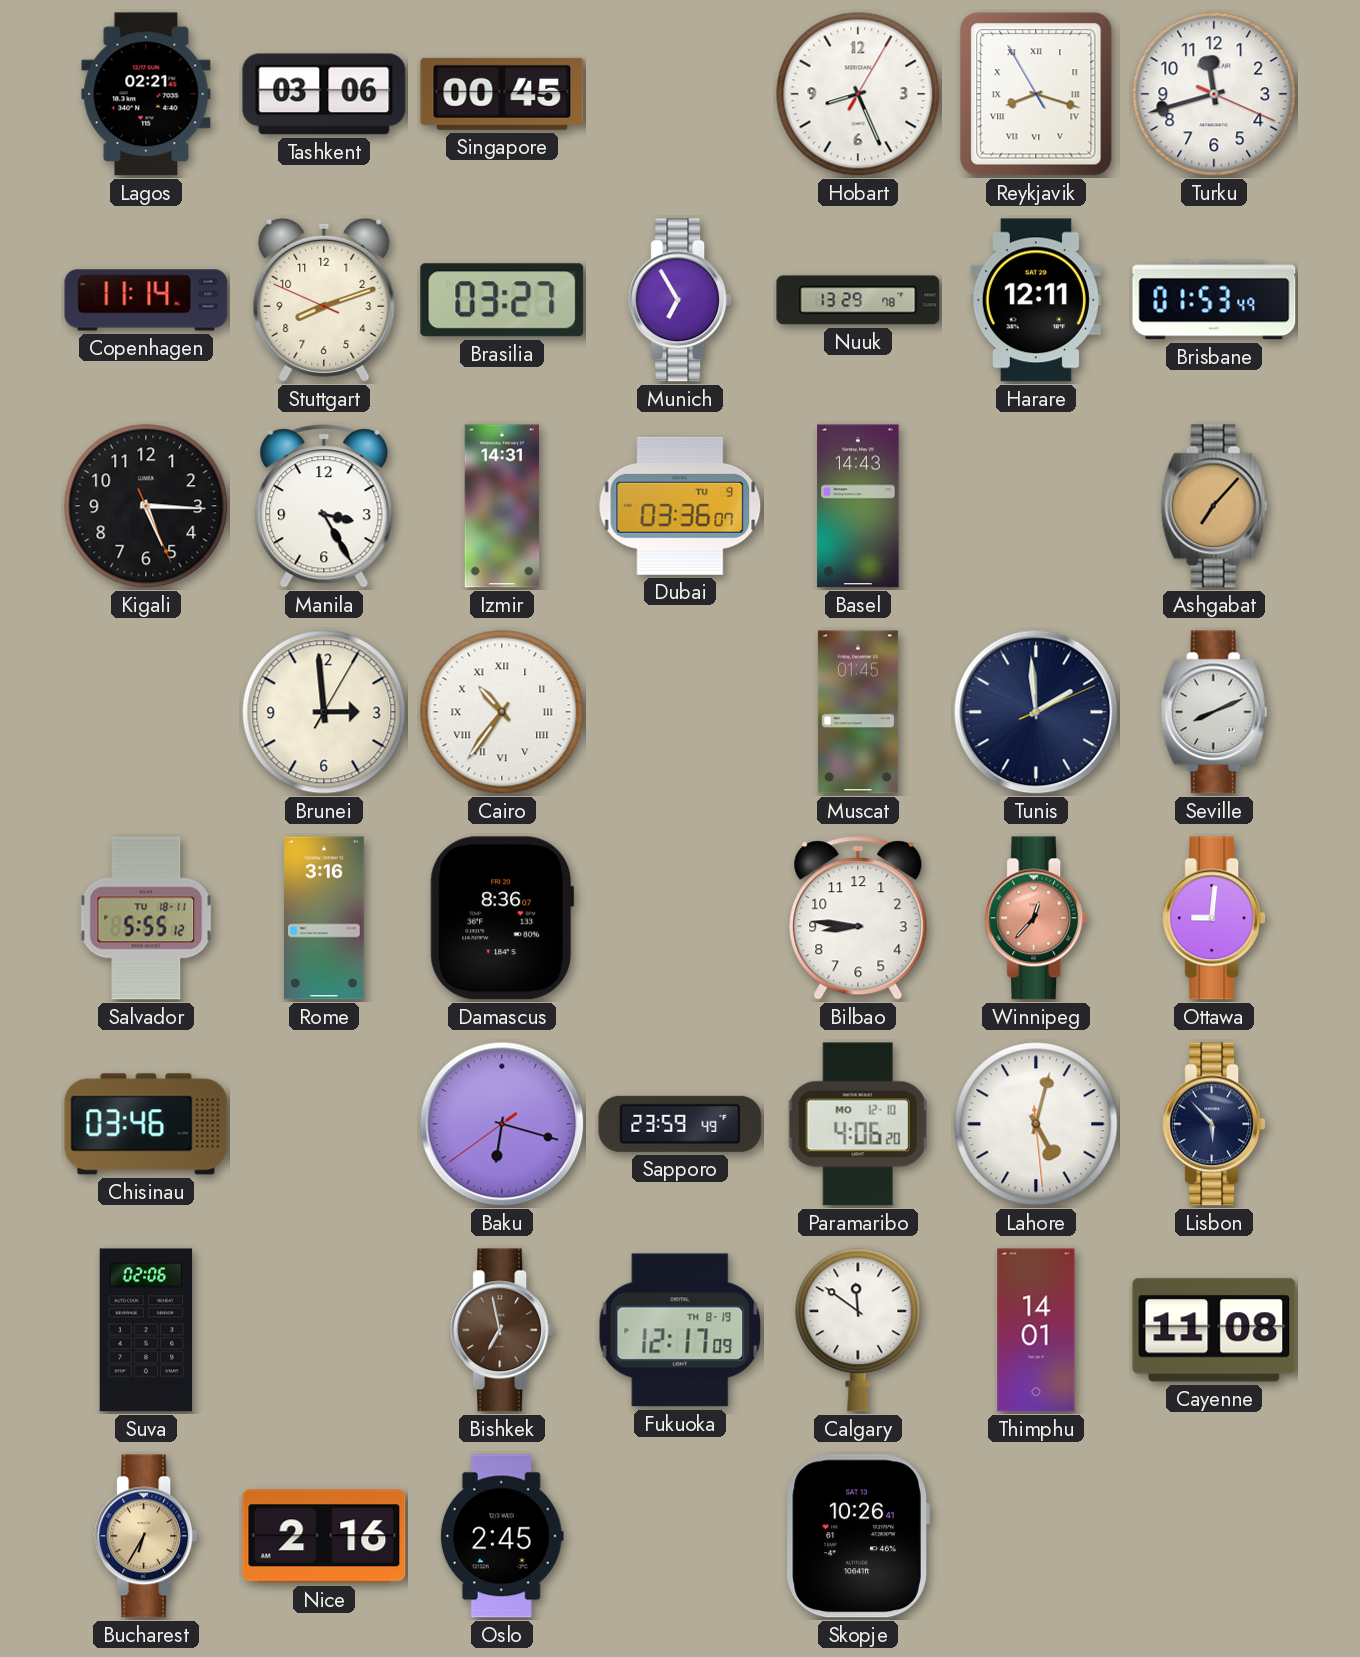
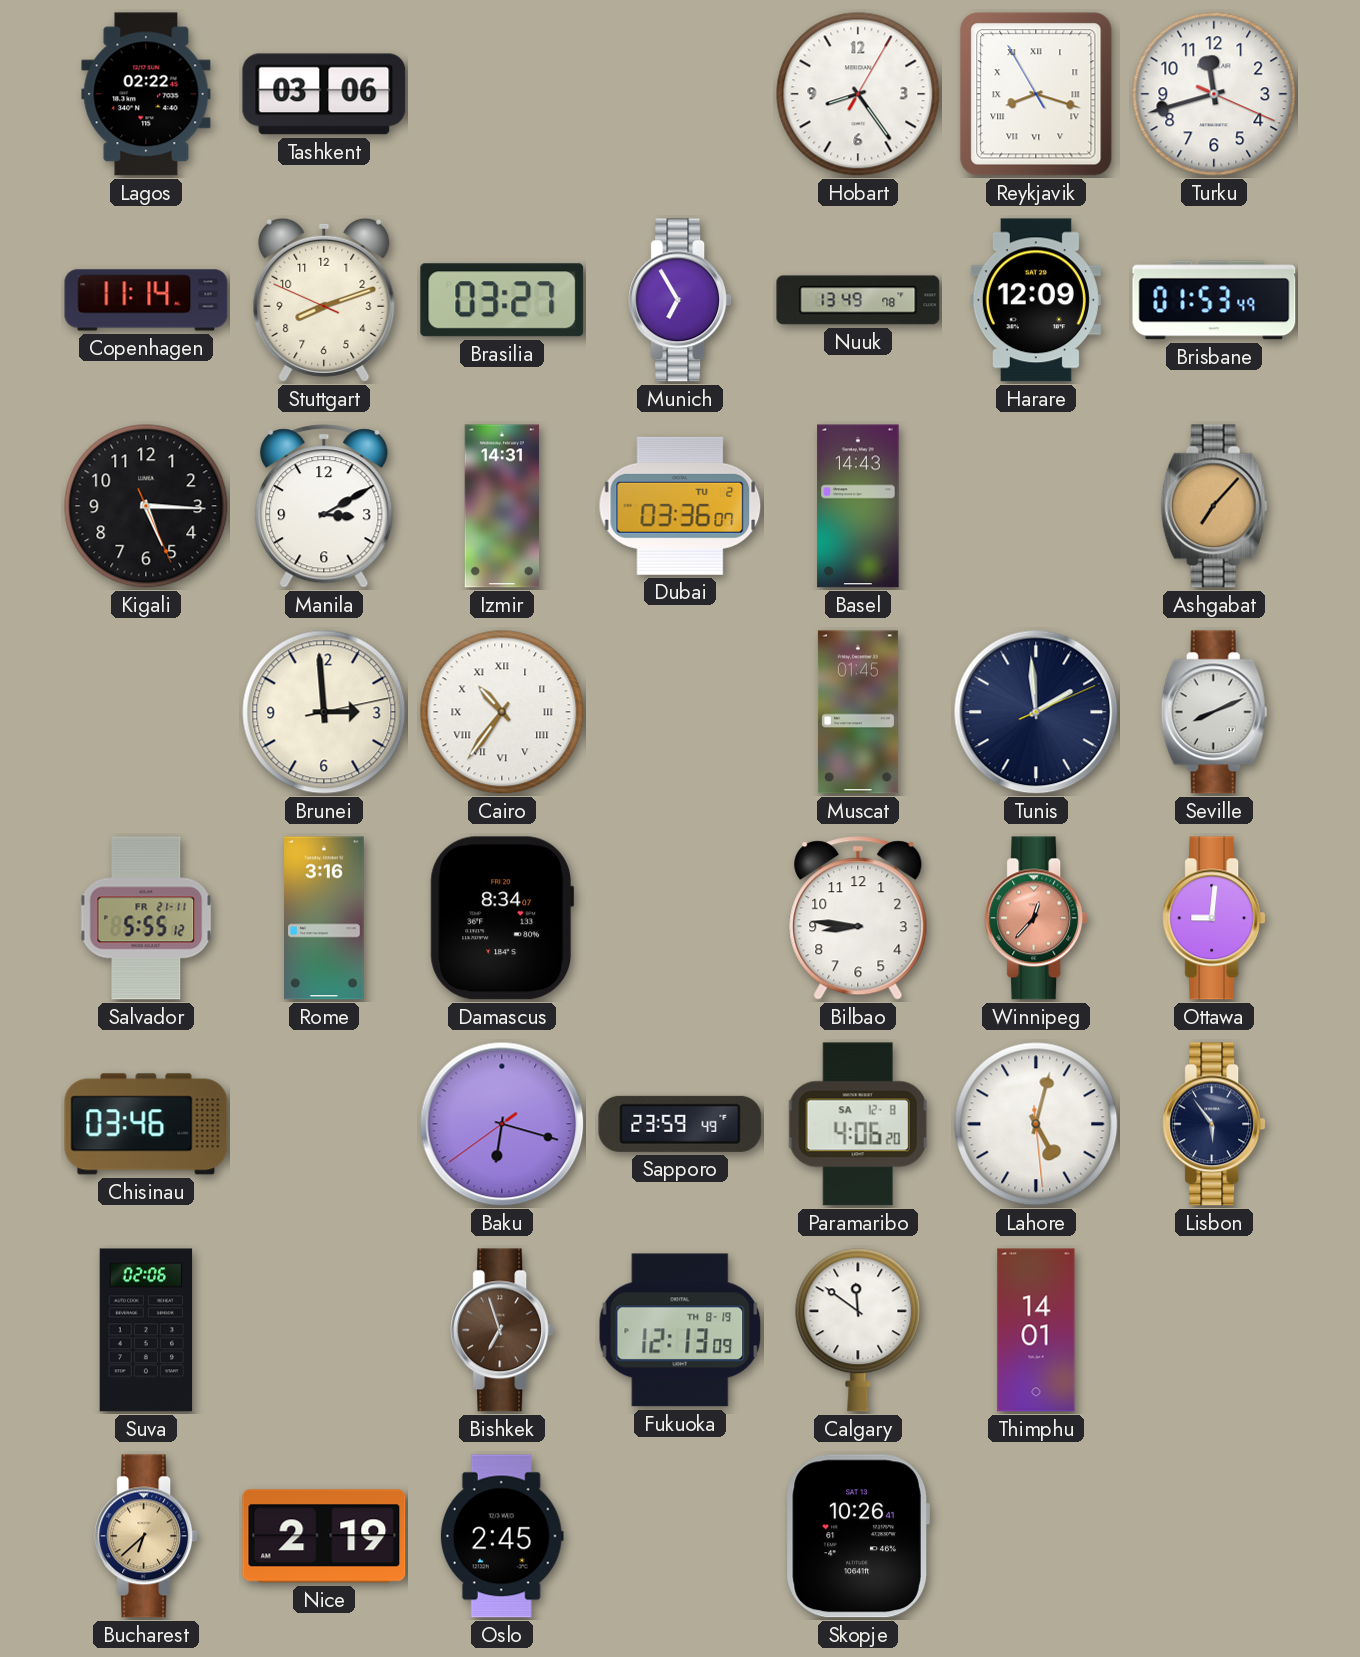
Lagos: 02:21 -> 02:22
Singapore: 00:45 -> none
Hobart: 8:26 -> 8:24
Nuuk: 13:29 -> 13:49
Harare: 12:11 -> 12:09
Manila: 3:25 -> 3:10
Dubai date: TU 9 -> TU 2
Brunei: 2:59:05 -> 2:59:13
Salvador date: TU 18-11 -> FR 21-11
Damascus: 8:36 -> 8:34
Paramaribo date: MO 12-10 -> SA 12-8
Lisbon: 5:53 -> 5:54
Bishkek: 6:58 -> 6:57
Fukuoka: 12:17 -> 12:13
Cayenne: 11:08 -> none
Bucharest: 6:35 -> 6:38
Nice: 2:16 -> 2:19
